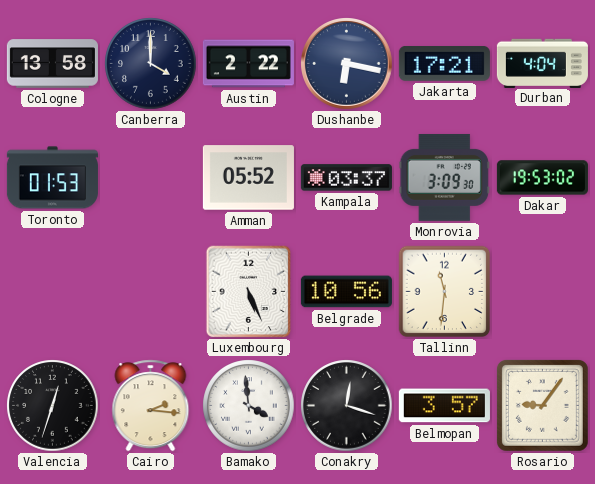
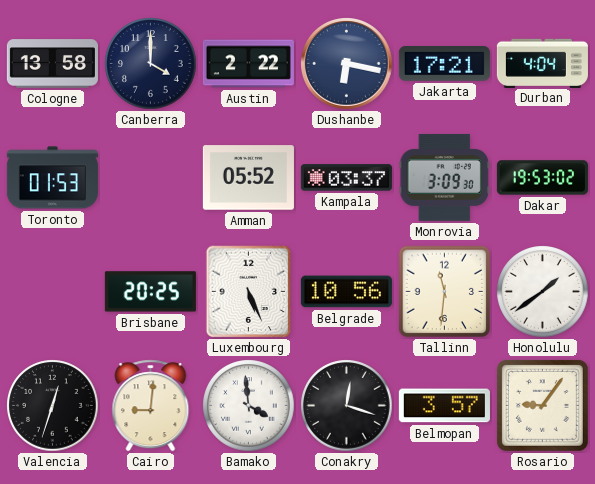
Brisbane: none -> 20:25
Honolulu: none -> 1:39
Cairo: 2:16 -> 9:01
